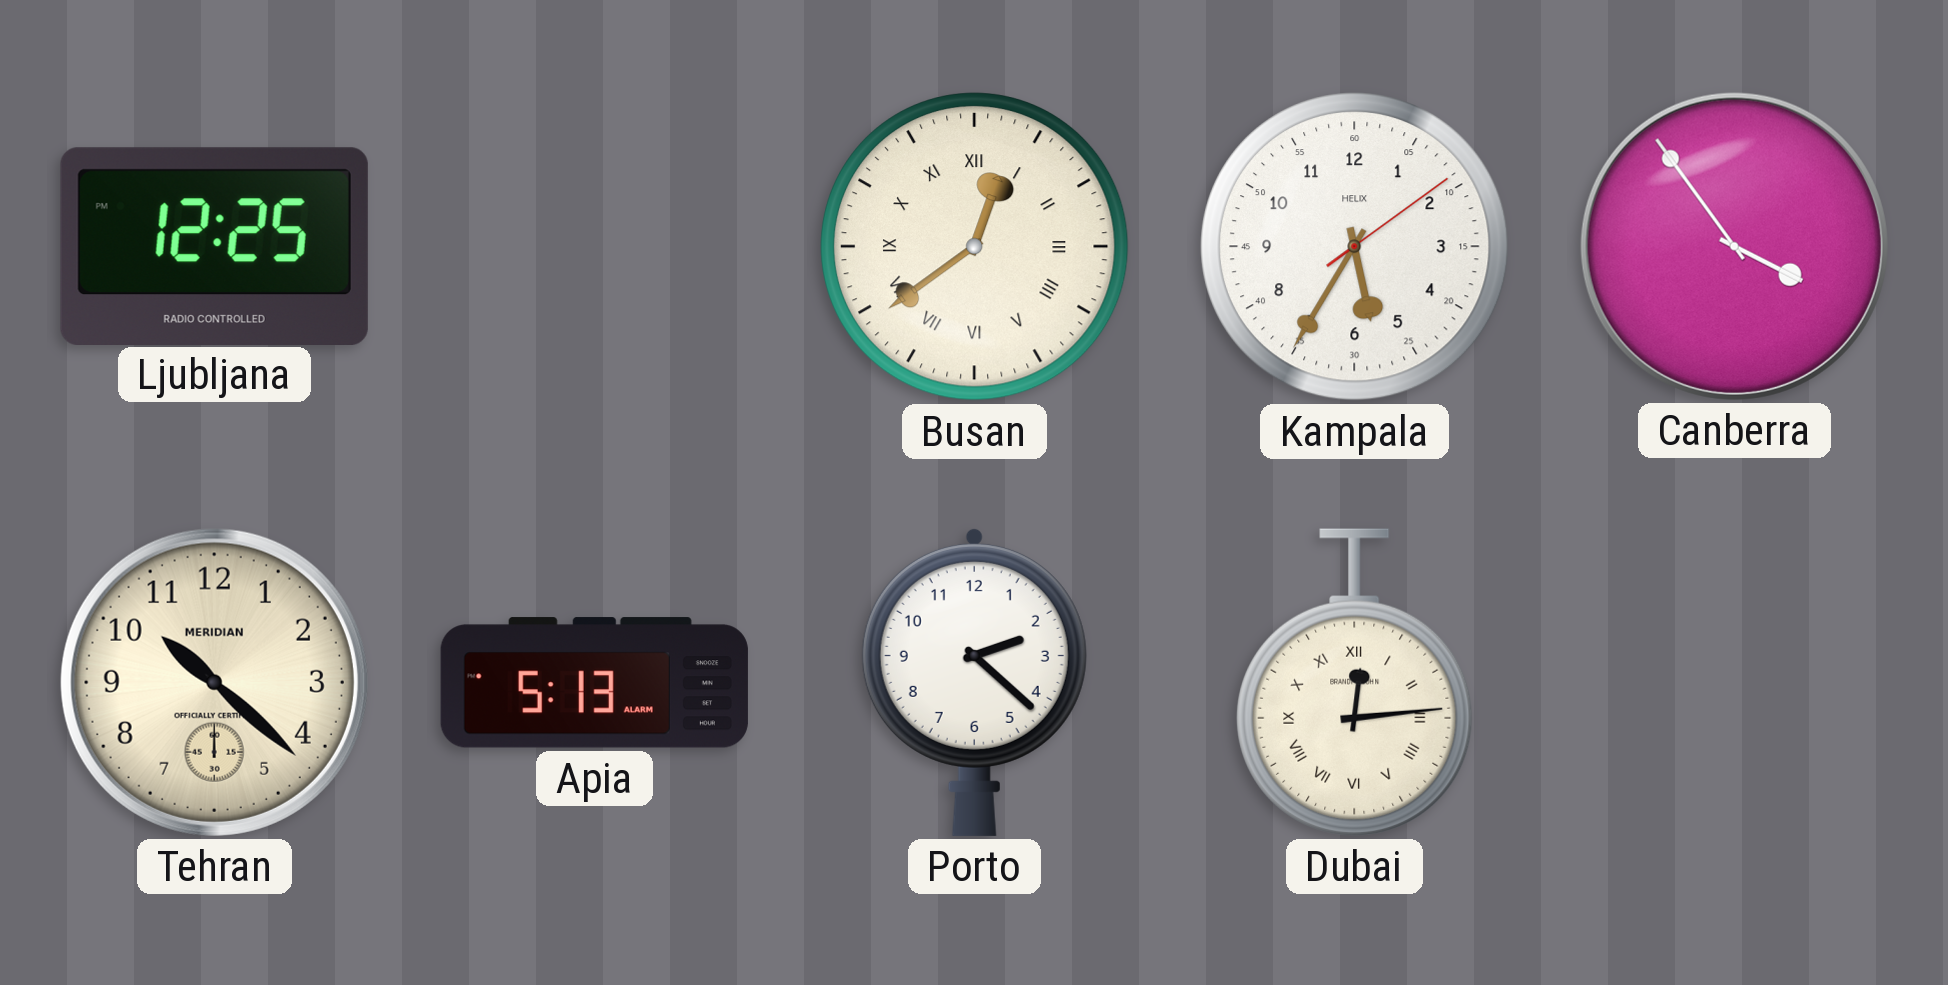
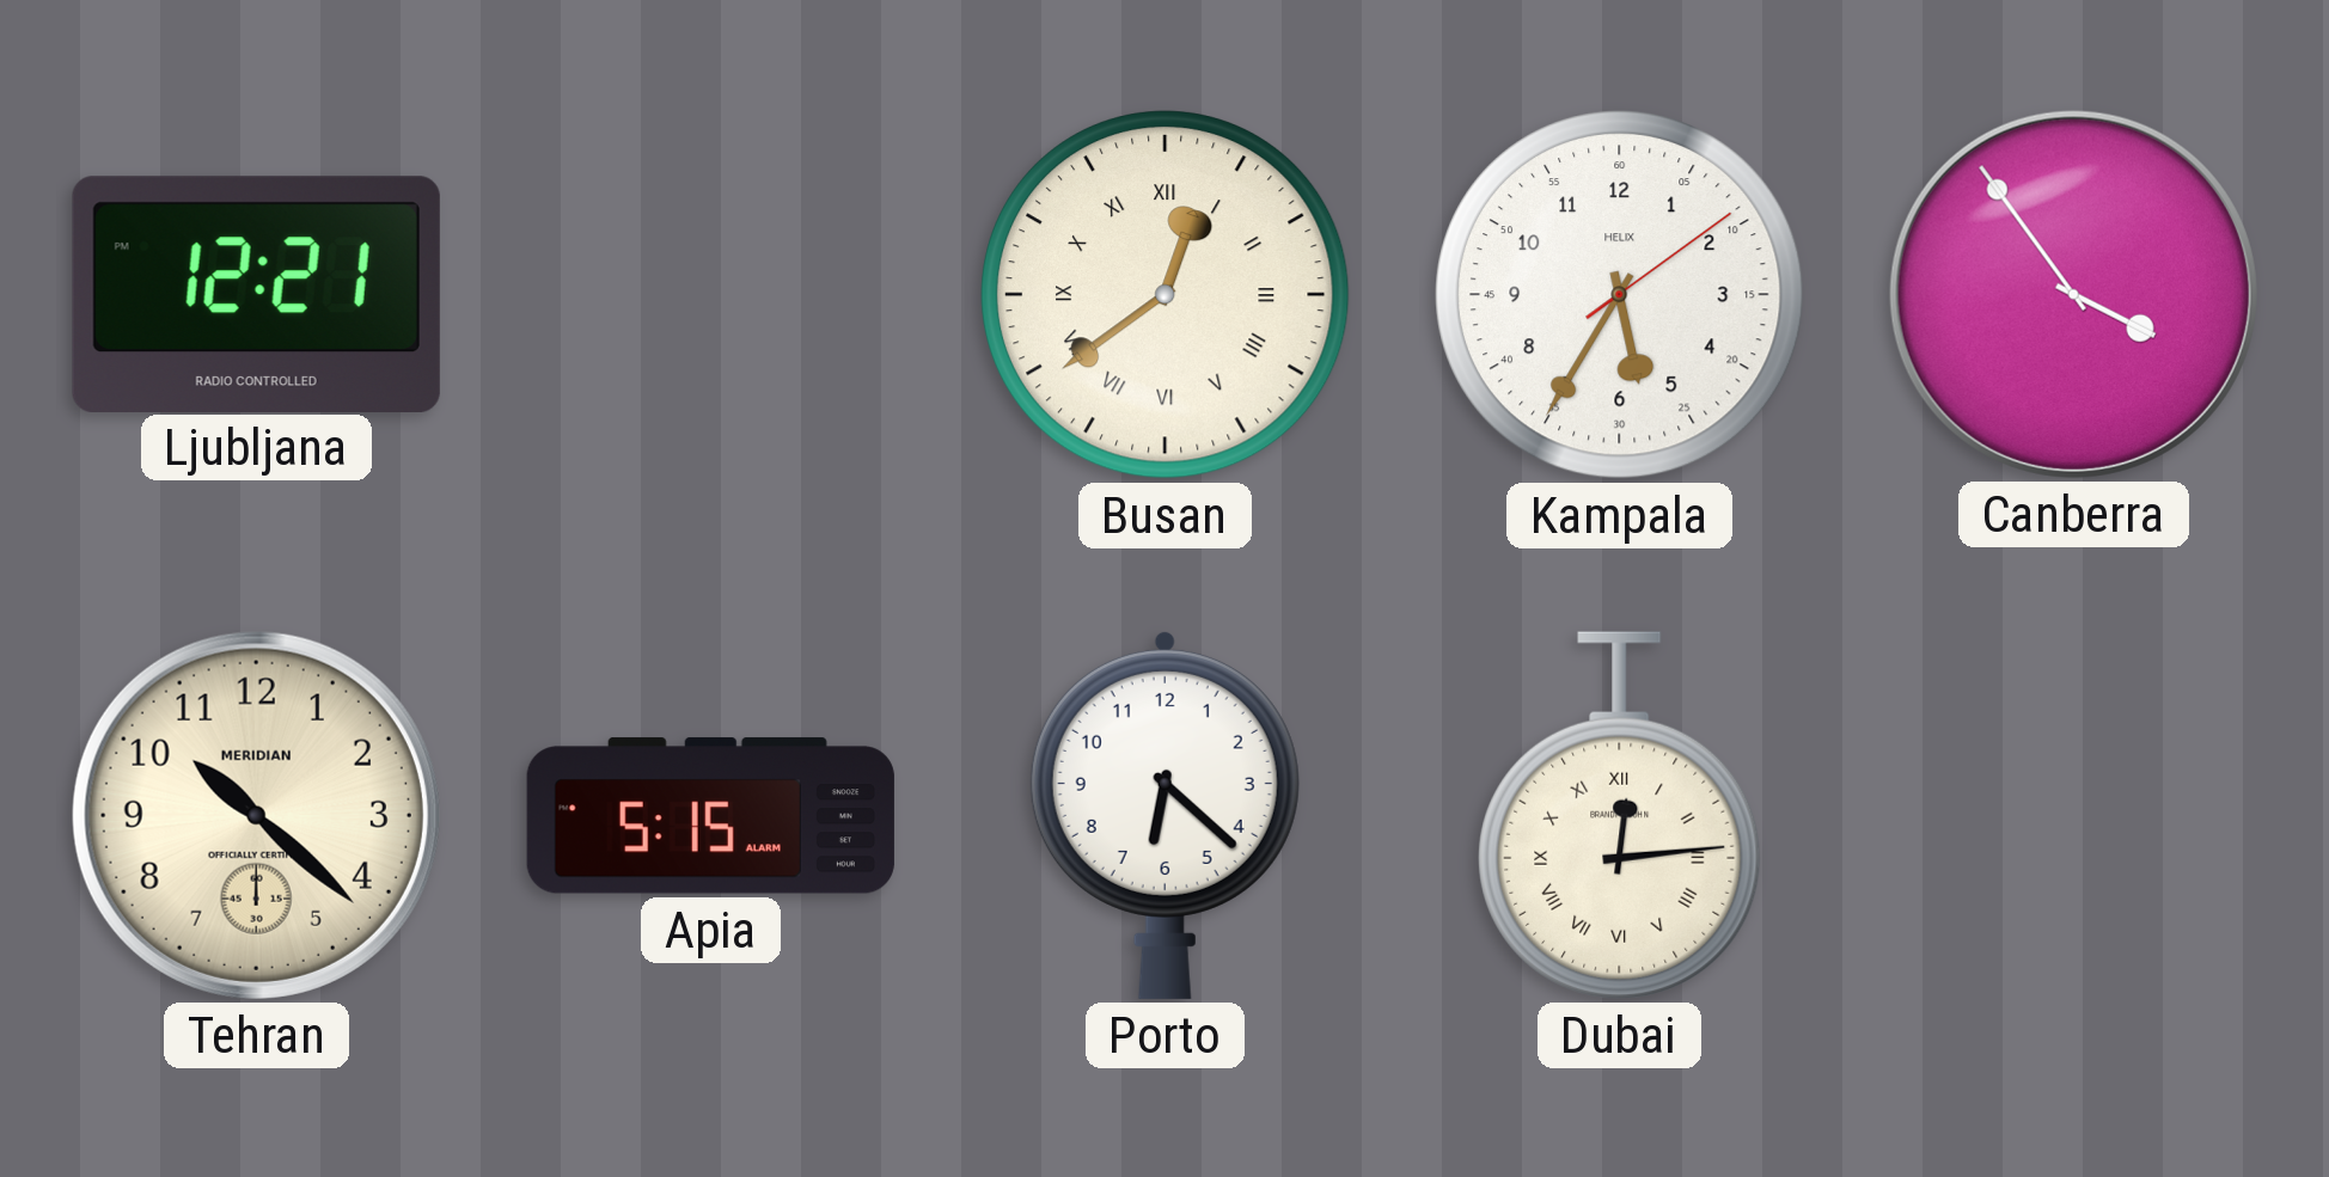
Ljubljana: 12:25 -> 12:21
Apia: 5:13 -> 5:15
Porto: 2:22 -> 6:22
